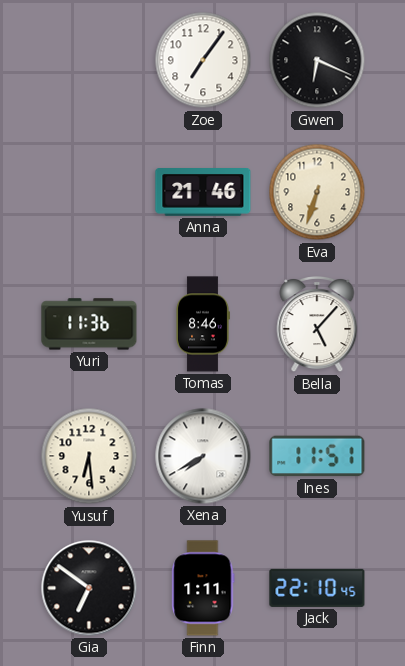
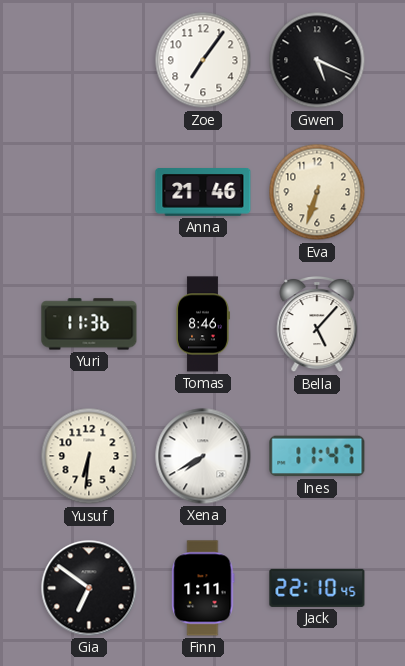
Gwen: 6:19 -> 5:19
Yusuf: 6:29 -> 6:31
Ines: 11:51 -> 11:47
